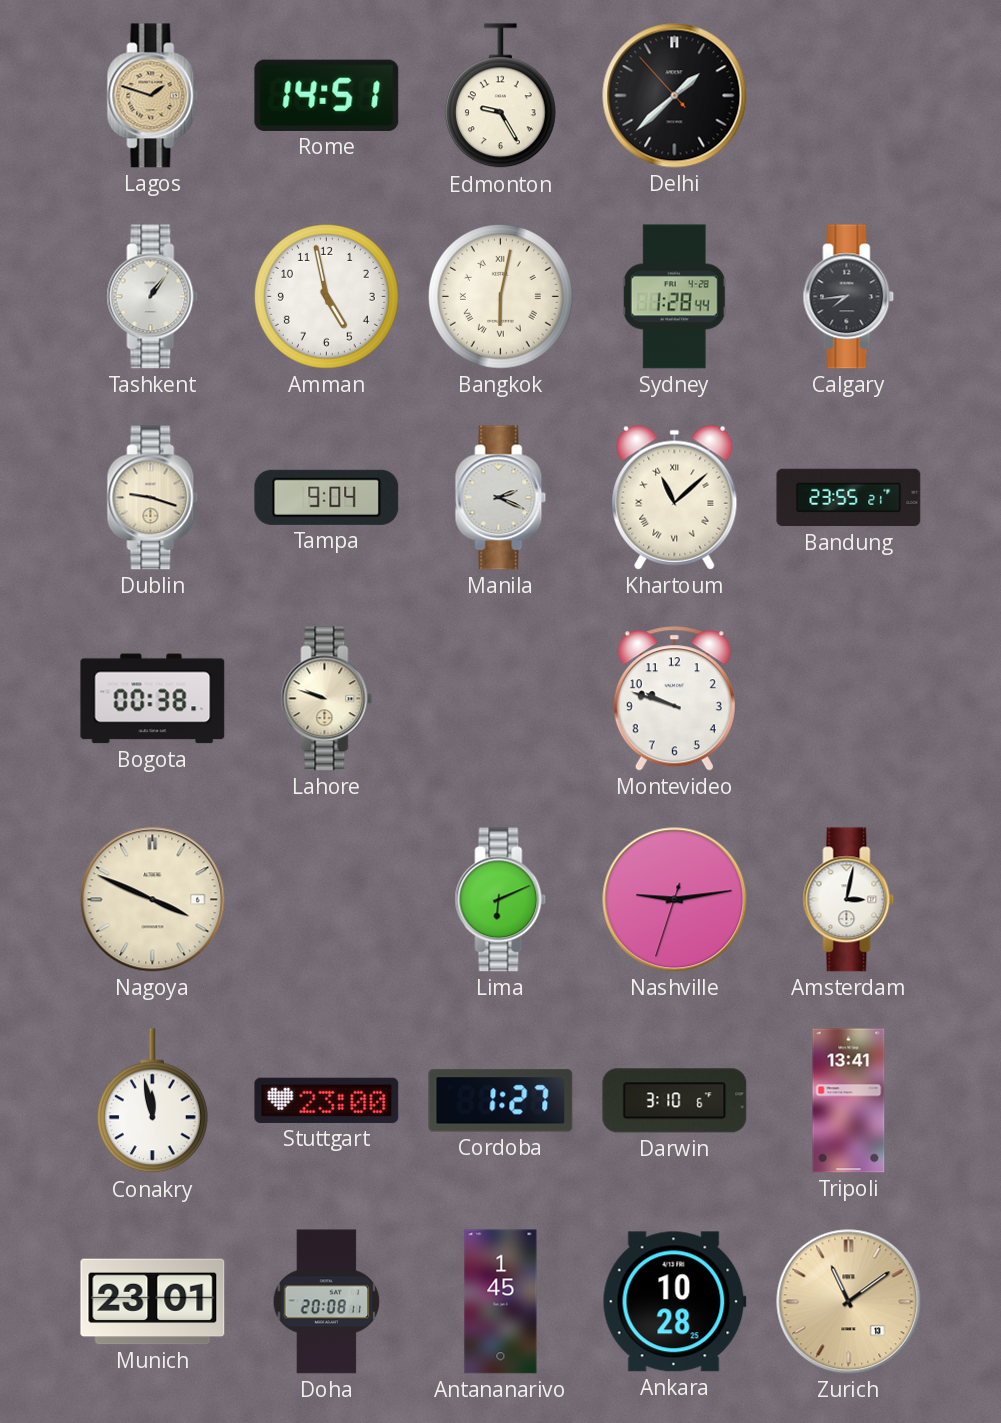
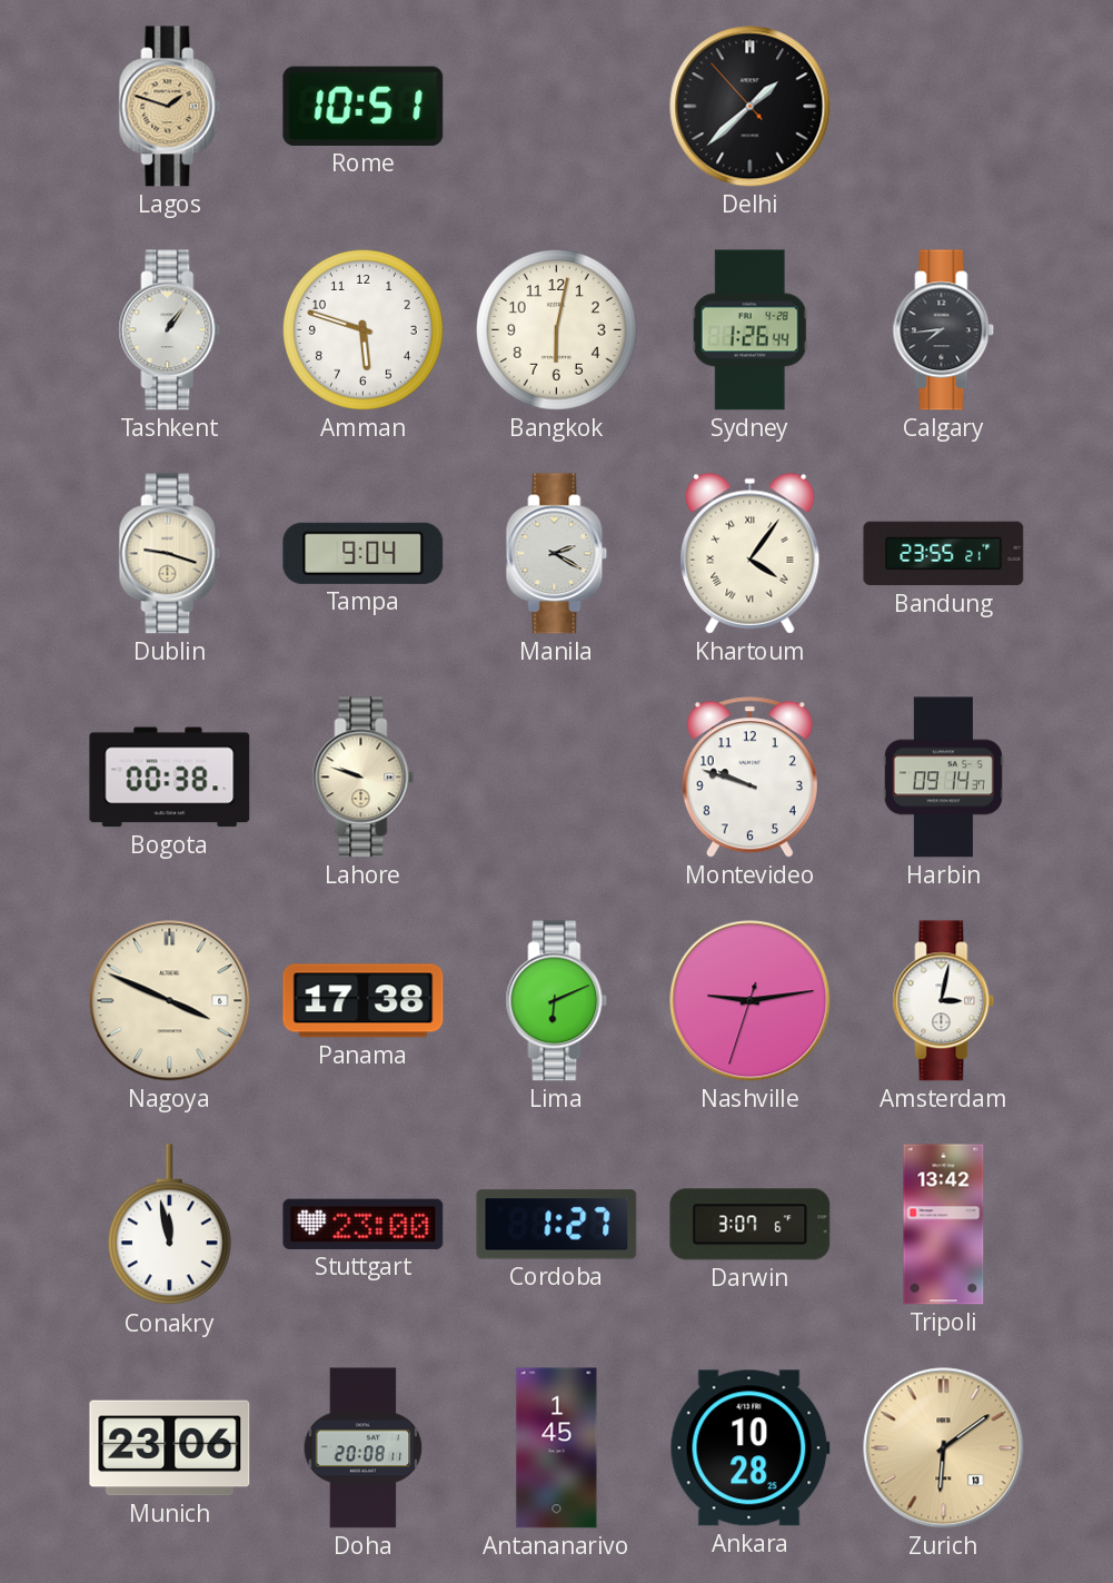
Rome: 14:51 -> 10:51
Edmonton: 9:25 -> none
Amman: 4:58 -> 5:48
Bangkok numerals: Roman -> Arabic
Sydney: 1:28 -> 1:26
Manila: 2:19 -> 2:20
Khartoum: 11:08 -> 4:06
Harbin: none -> 09:14
Panama: none -> 17:38
Darwin: 3:10 -> 3:07
Tripoli: 13:41 -> 13:42
Munich: 23:01 -> 23:06
Zurich: 11:09 -> 6:09
